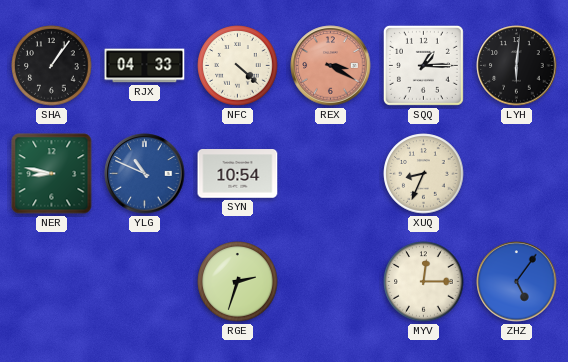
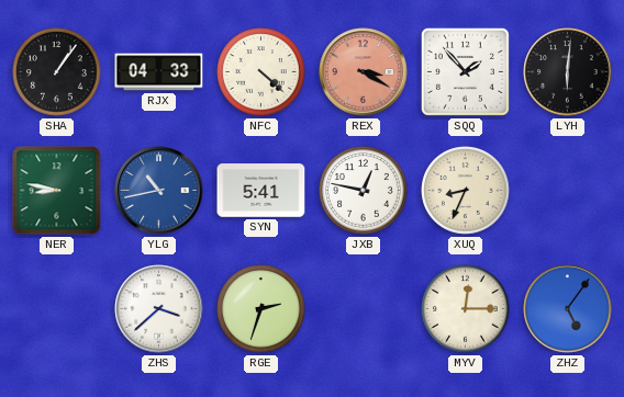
SQQ: 1:15 -> 1:53
YLG: 10:49 -> 10:43
SYN: 10:54 -> 5:41
JXB: none -> 12:47
ZHS: none -> 3:38
